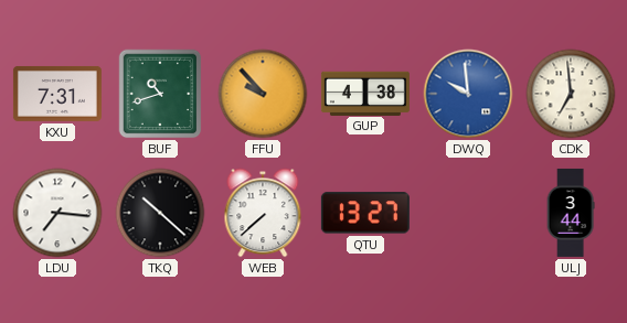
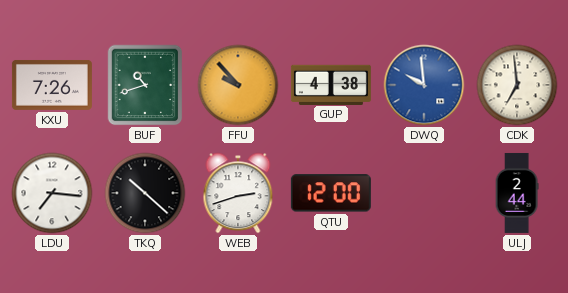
KXU: 7:31 -> 7:26
WEB: 7:38 -> 2:42
QTU: 13:27 -> 12:00
ULJ: 3:44 -> 2:44
